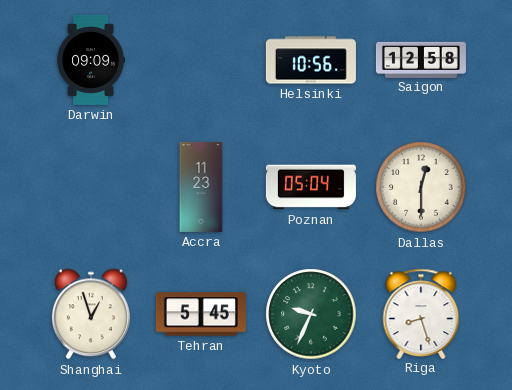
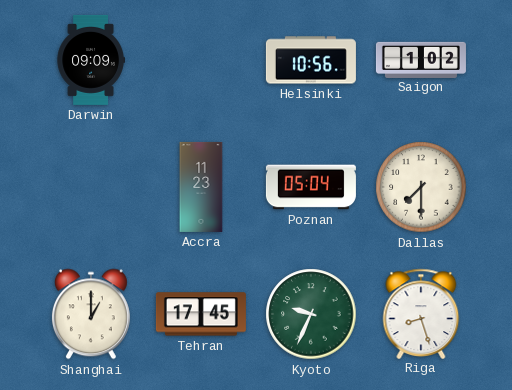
Saigon: 12:58 -> 1:02
Dallas: 12:30 -> 7:30
Shanghai: 12:57 -> 1:00
Tehran: 5:45 -> 17:45
